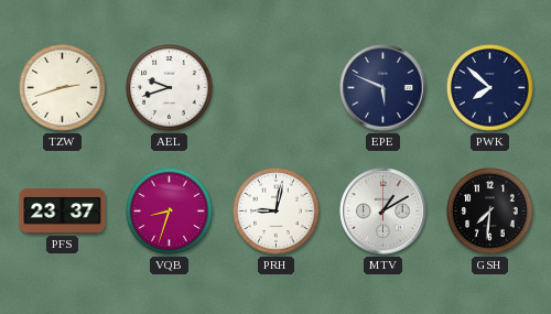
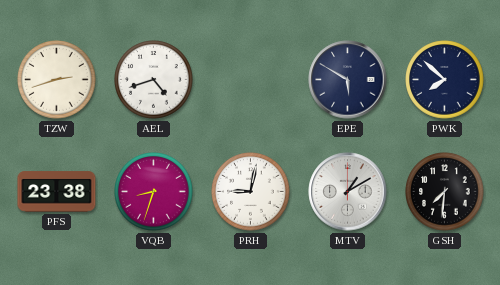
AEL: 9:42 -> 4:42
EPE: 5:49 -> 5:50
PFS: 23:37 -> 23:38
